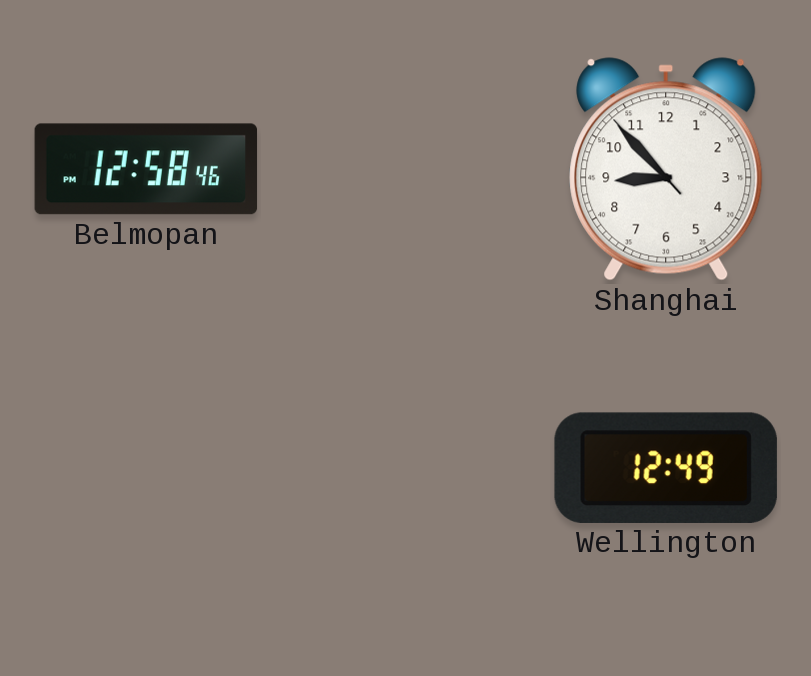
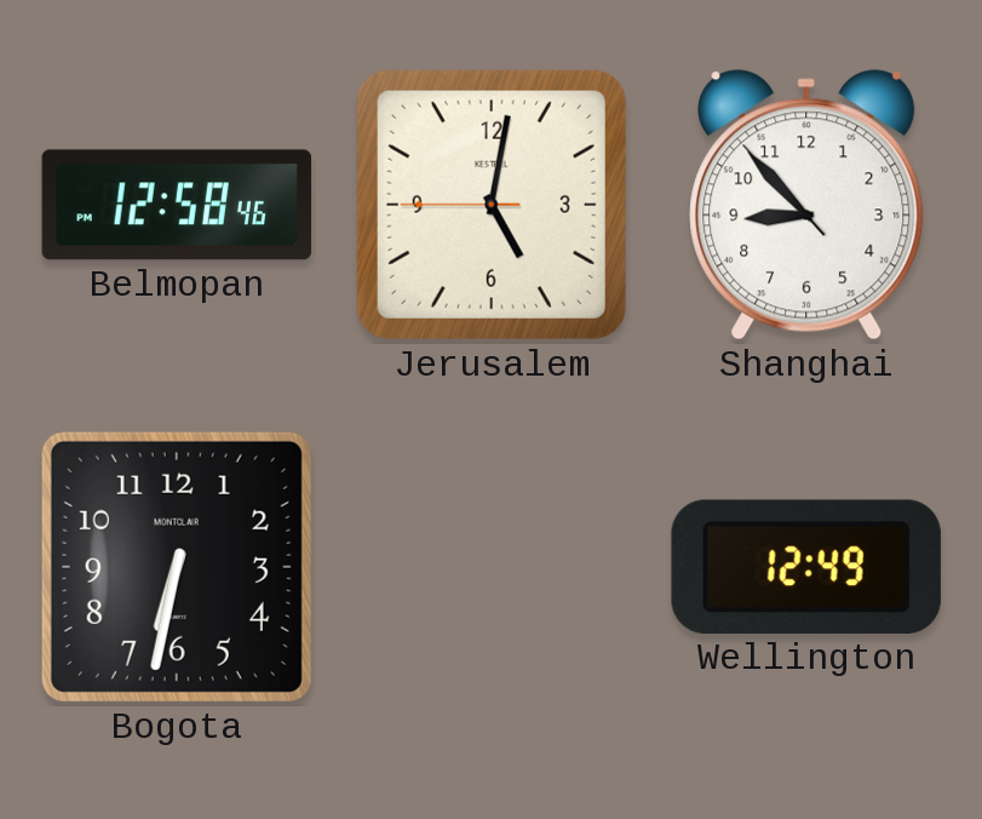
Jerusalem: none -> 5:01
Bogota: none -> 6:32
